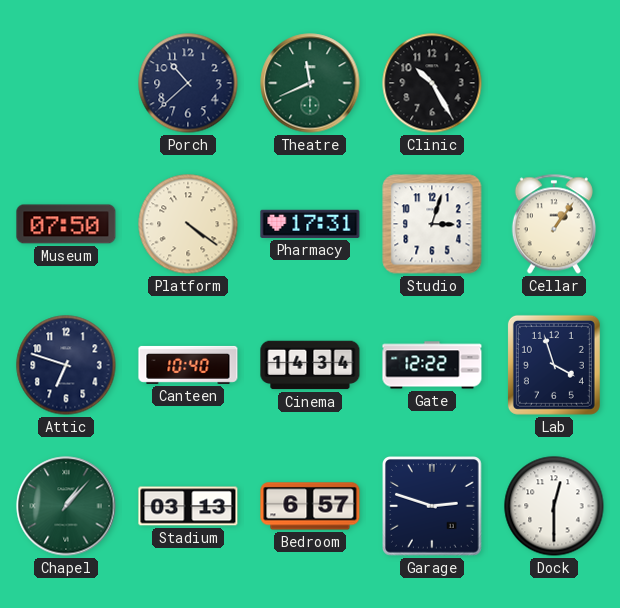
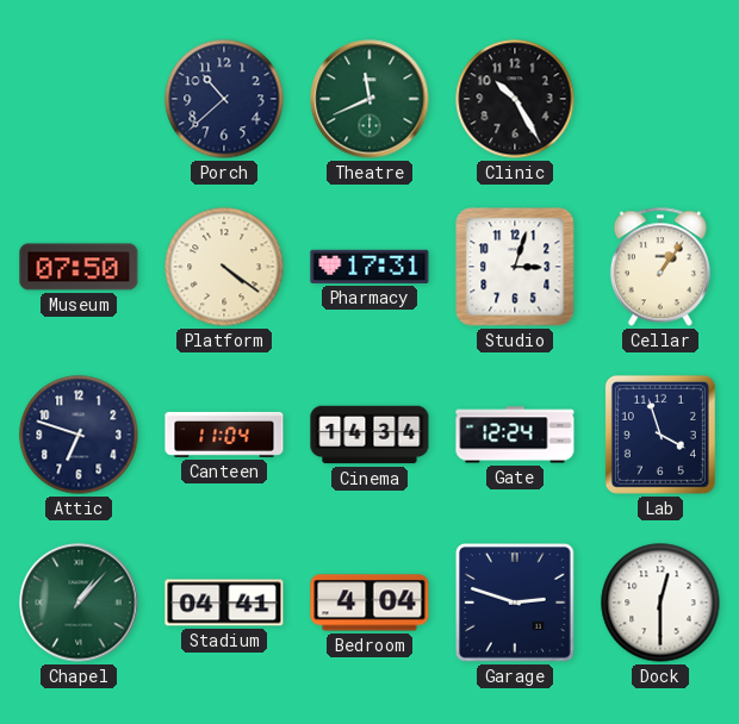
Canteen: 10:40 -> 11:04
Gate: 12:22 -> 12:24
Stadium: 03:13 -> 04:41
Bedroom: 6:57 -> 4:04
